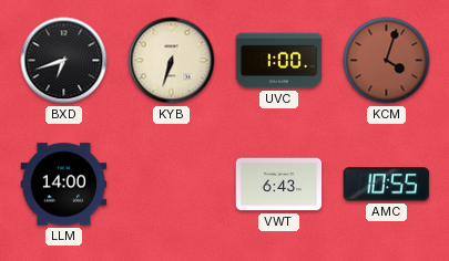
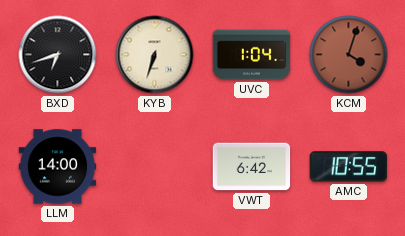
UVC: 1:00 -> 1:04
VWT: 6:43 -> 6:42
